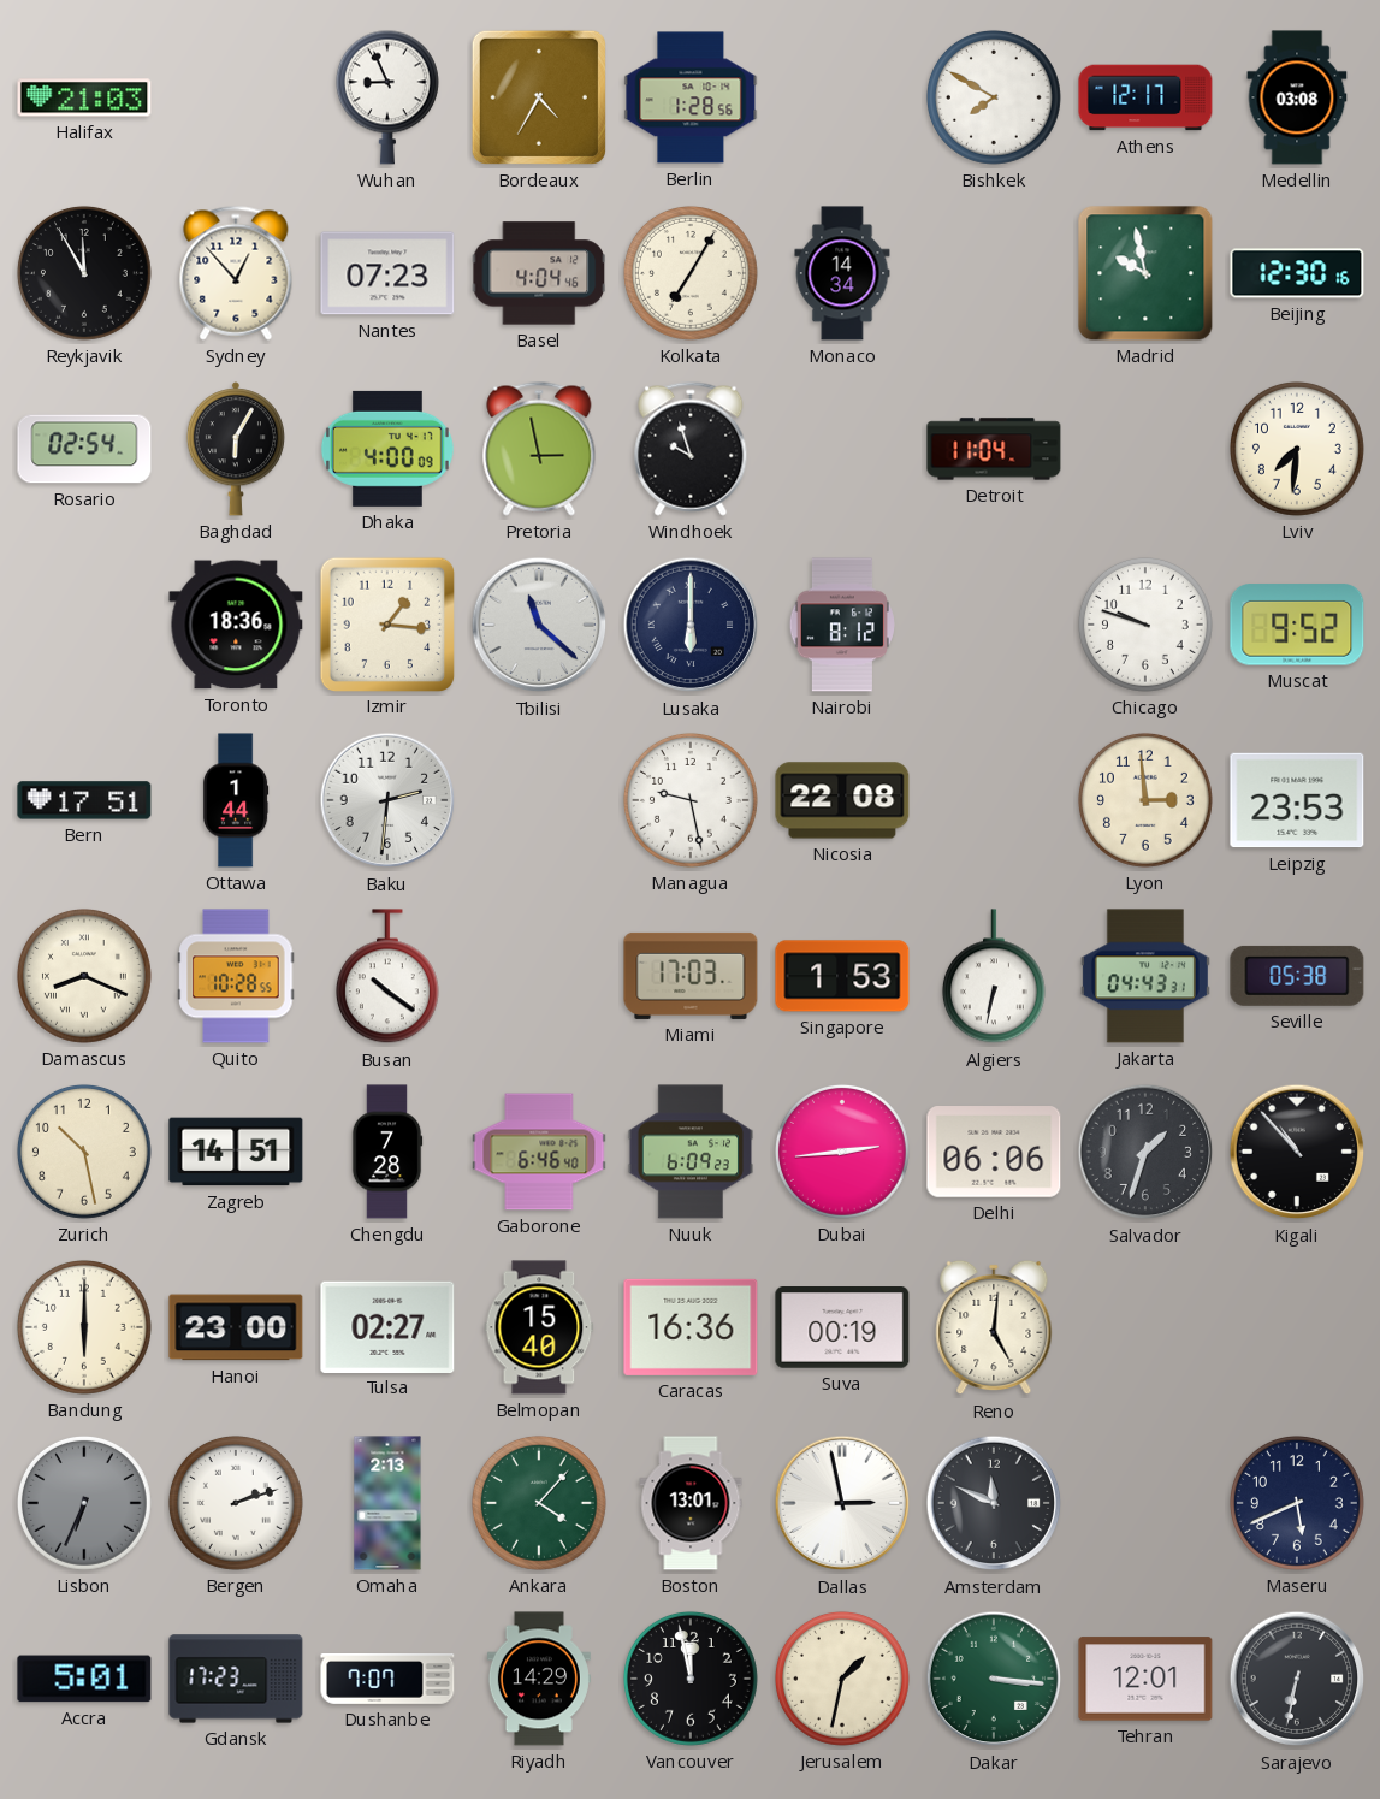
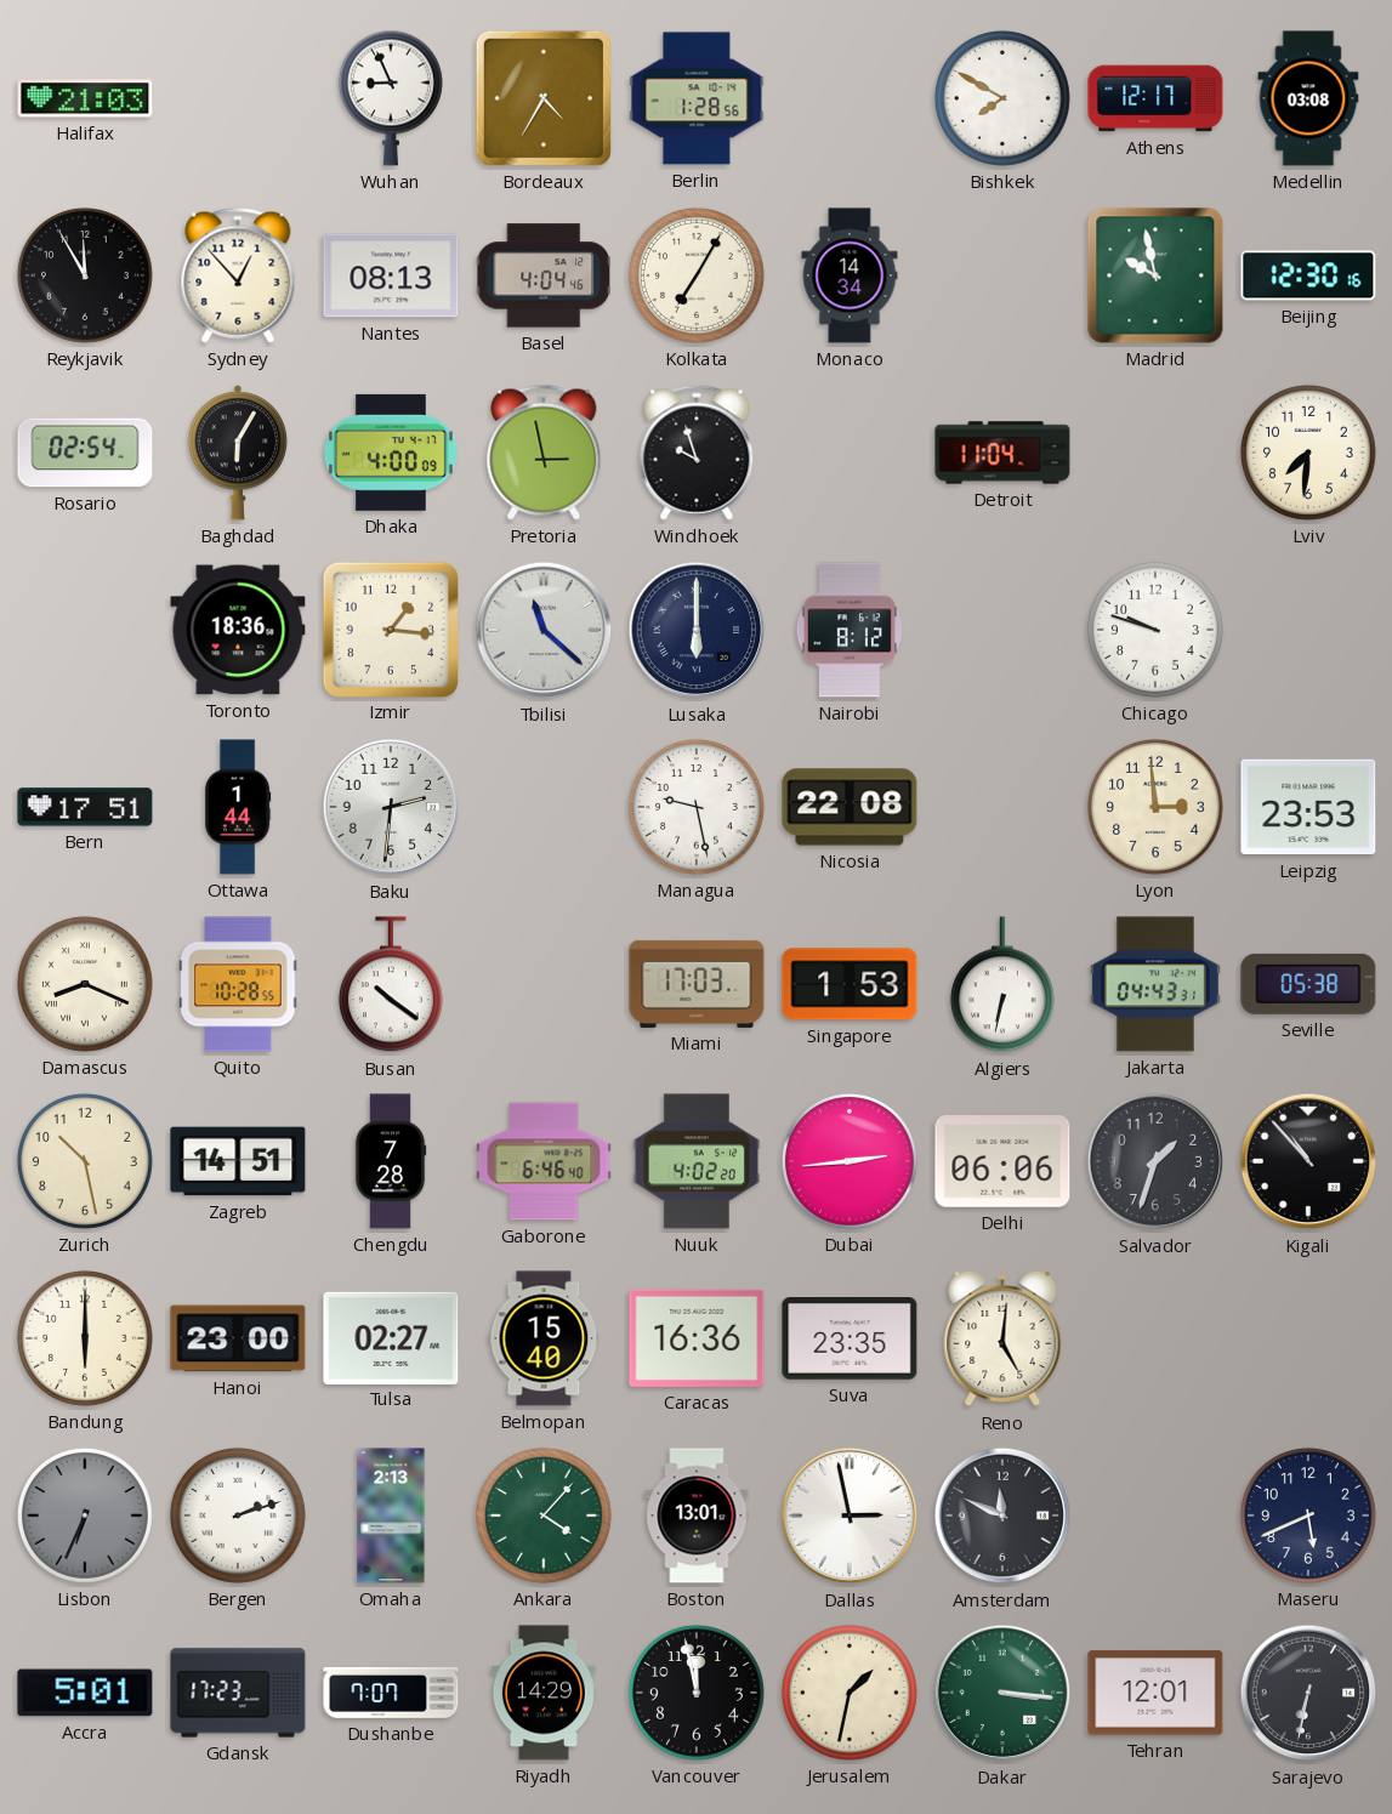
Nantes: 07:23 -> 08:13
Muscat: 9:52 -> none
Nuuk: 6:09 -> 4:02
Suva: 00:19 -> 23:35
